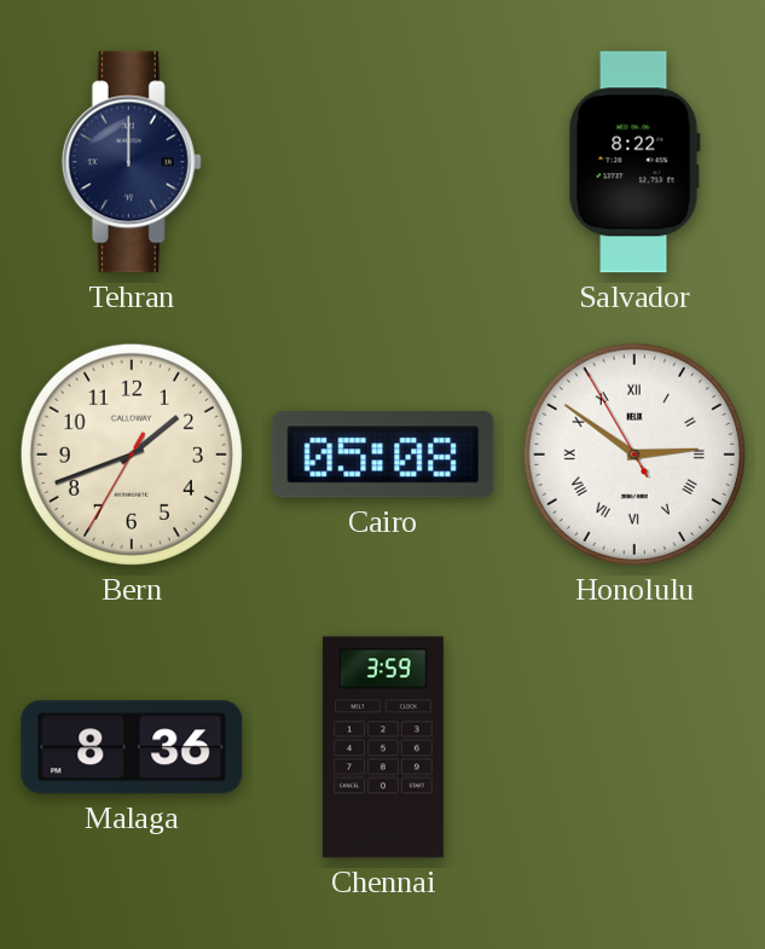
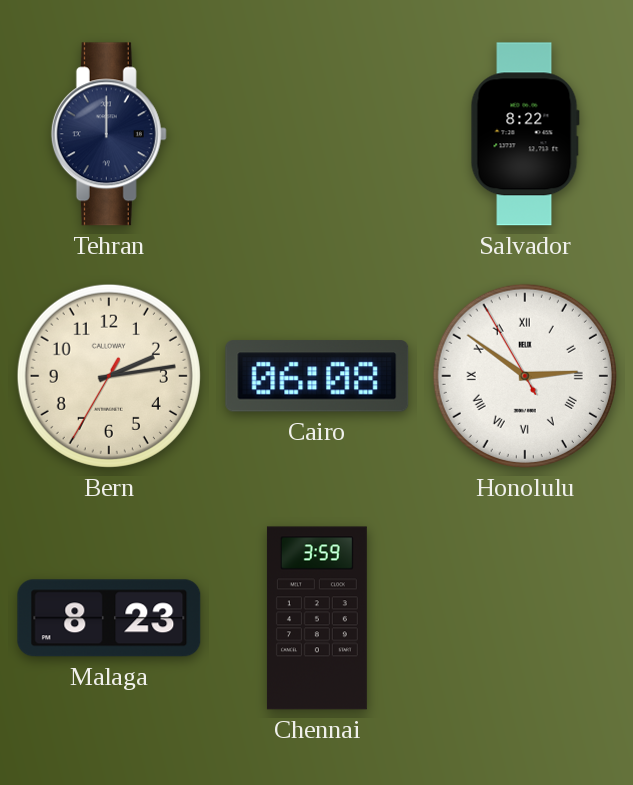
Bern: 1:41 -> 2:13
Cairo: 05:08 -> 06:08
Malaga: 8:36 -> 8:23
